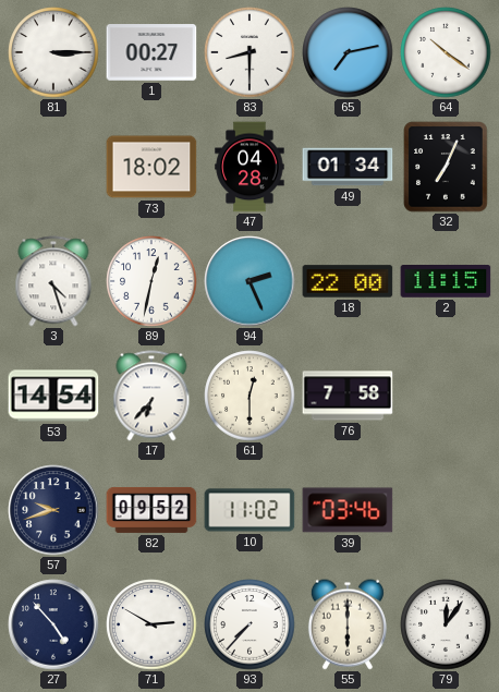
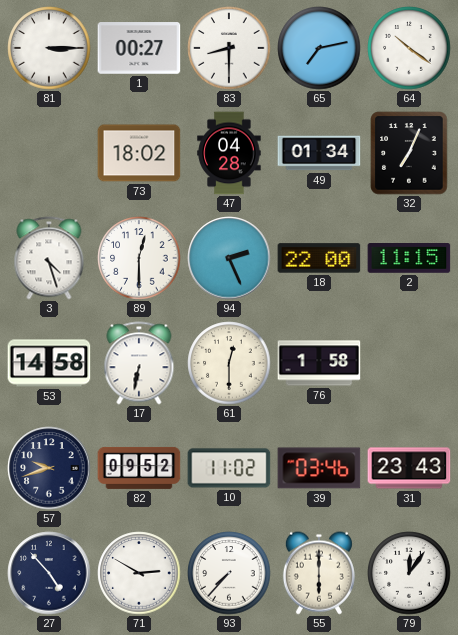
89: 12:32 -> 12:30
53: 14:54 -> 14:58
17: 6:37 -> 6:32
76: 7:58 -> 1:58
31: none -> 23:43
